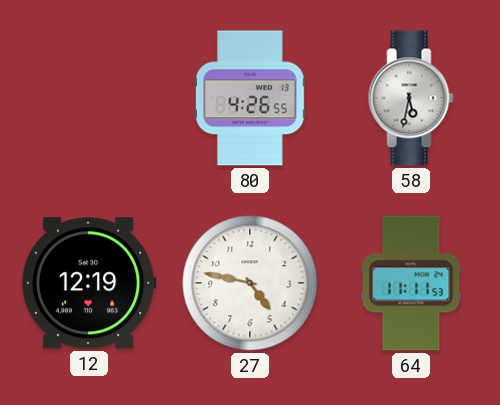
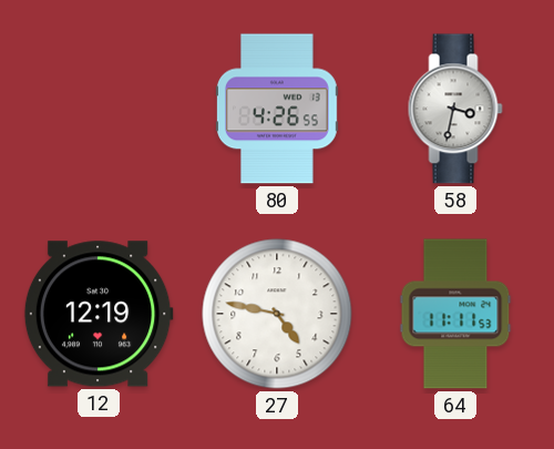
58: 5:32 -> 3:32
